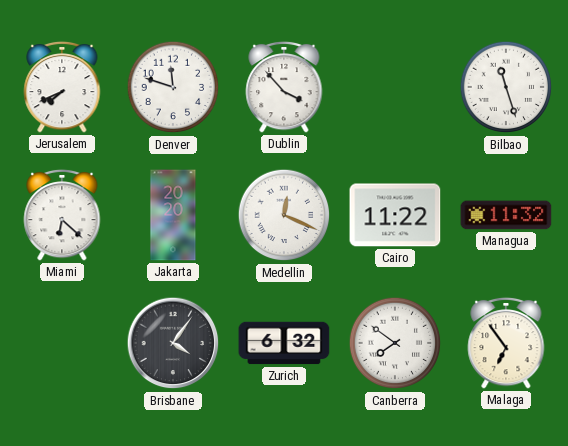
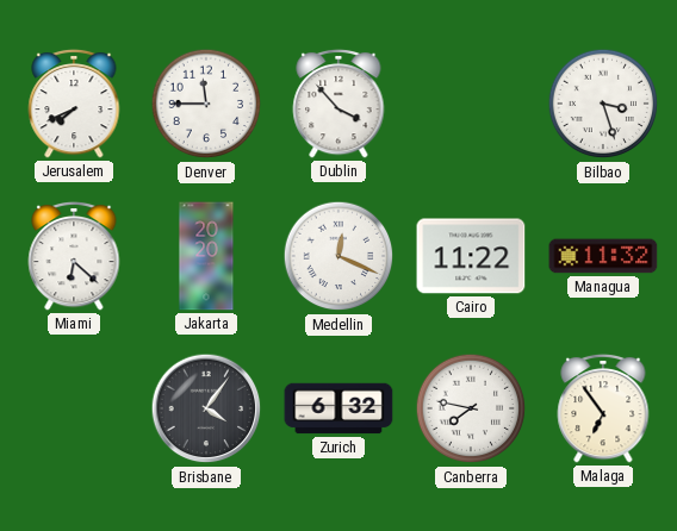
Denver: 11:48 -> 11:45
Bilbao: 11:27 -> 3:27
Canberra: 7:51 -> 7:47
